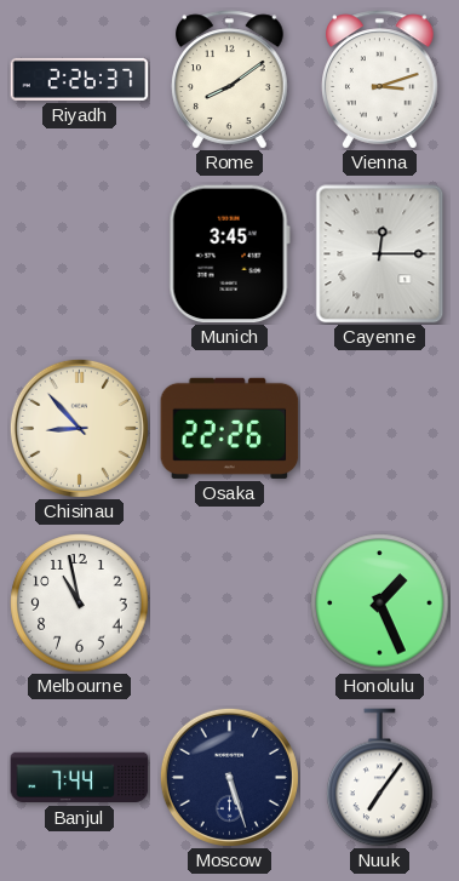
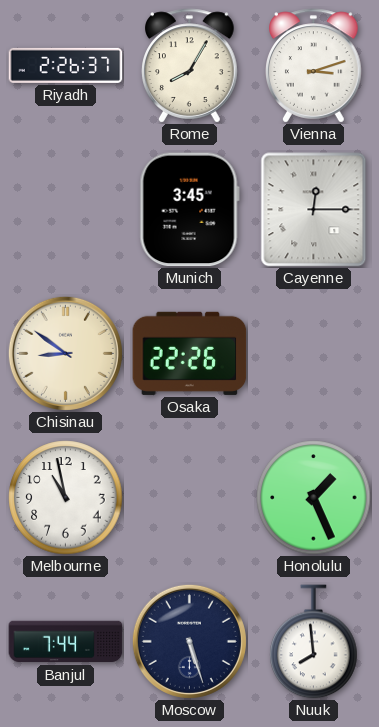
Rome: 8:09 -> 8:05
Chisinau: 8:53 -> 8:51
Nuuk: 7:06 -> 7:59
